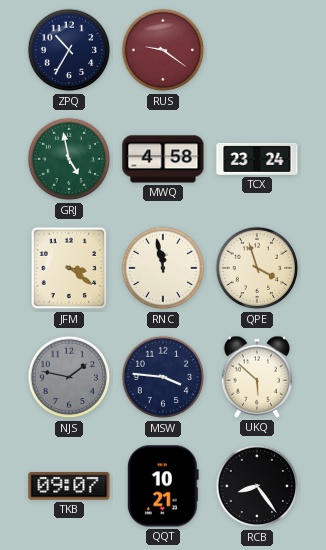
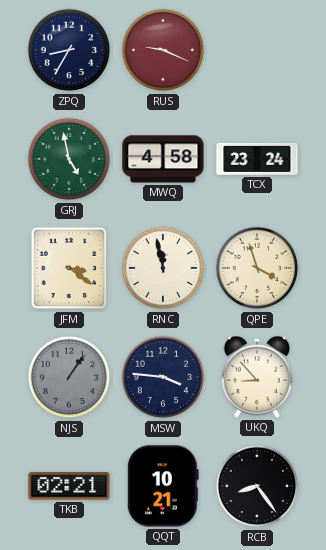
ZPQ: 10:35 -> 8:35
RUS: 9:21 -> 9:19
NJS: 1:47 -> 1:06
UKQ: 5:52 -> 8:53
TKB: 09:07 -> 02:21
